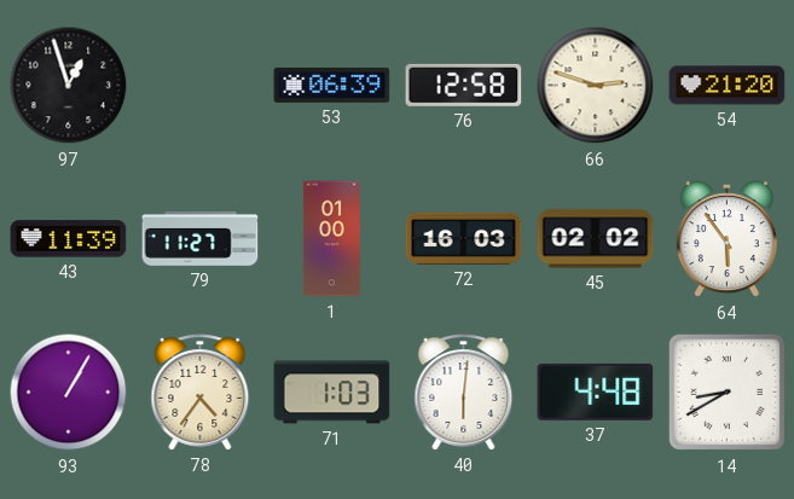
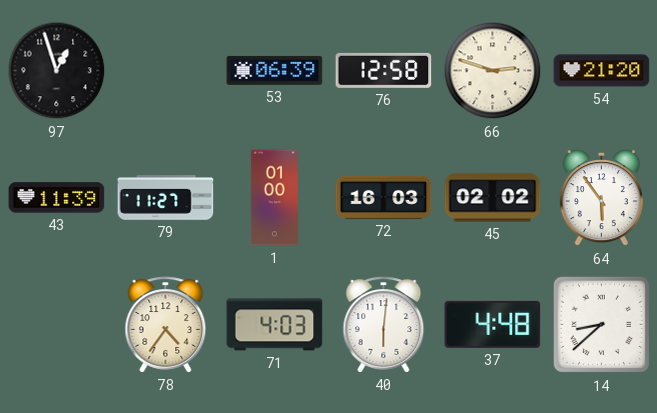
93: 1:05 -> none
71: 1:03 -> 4:03
14: 8:40 -> 8:38
